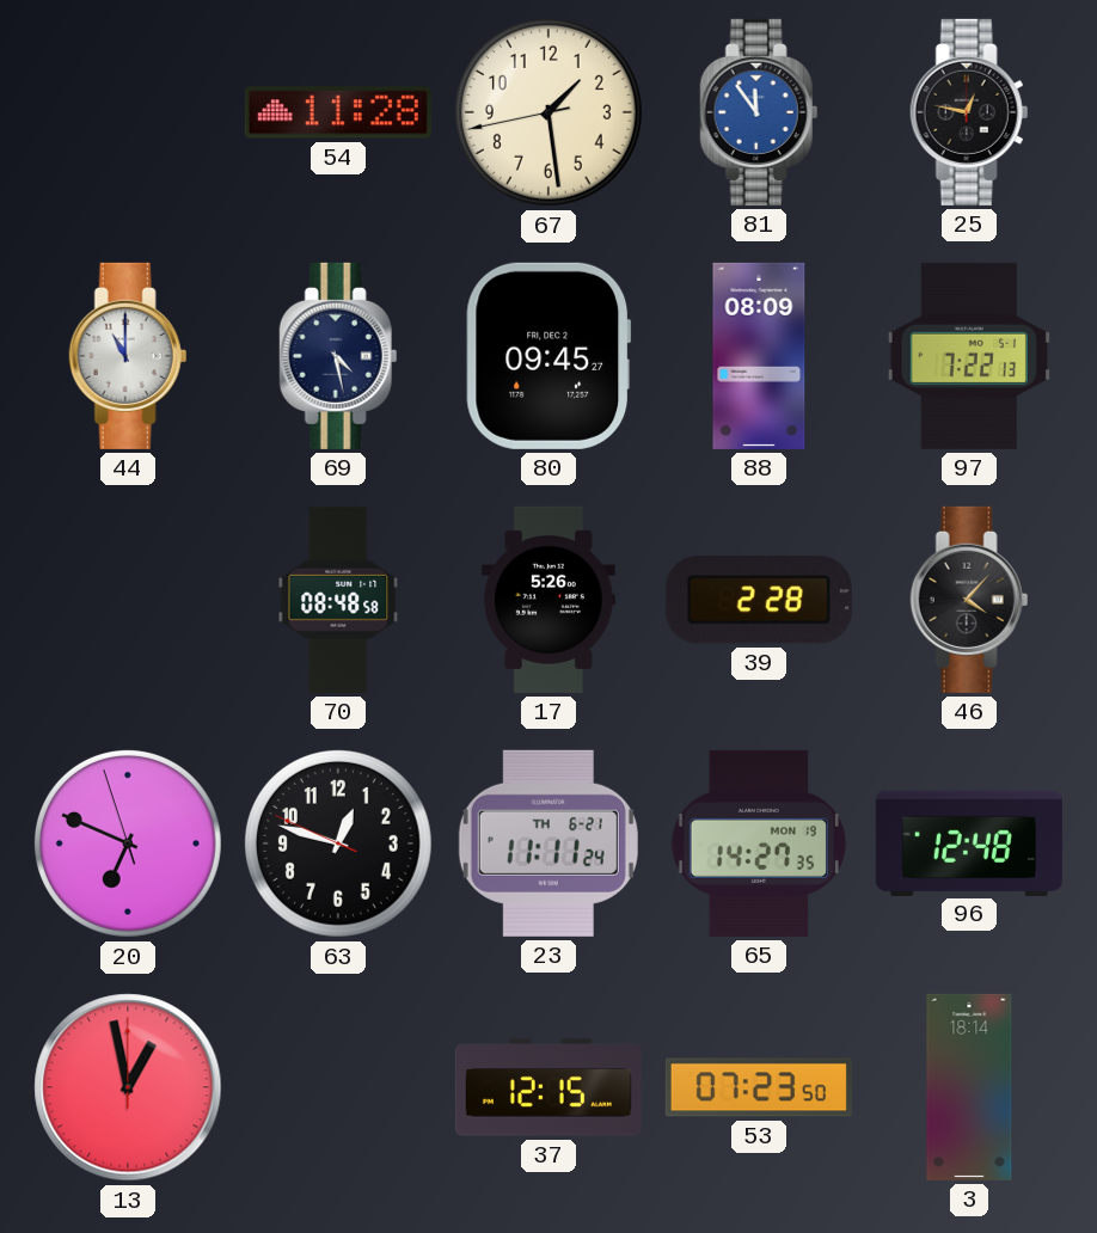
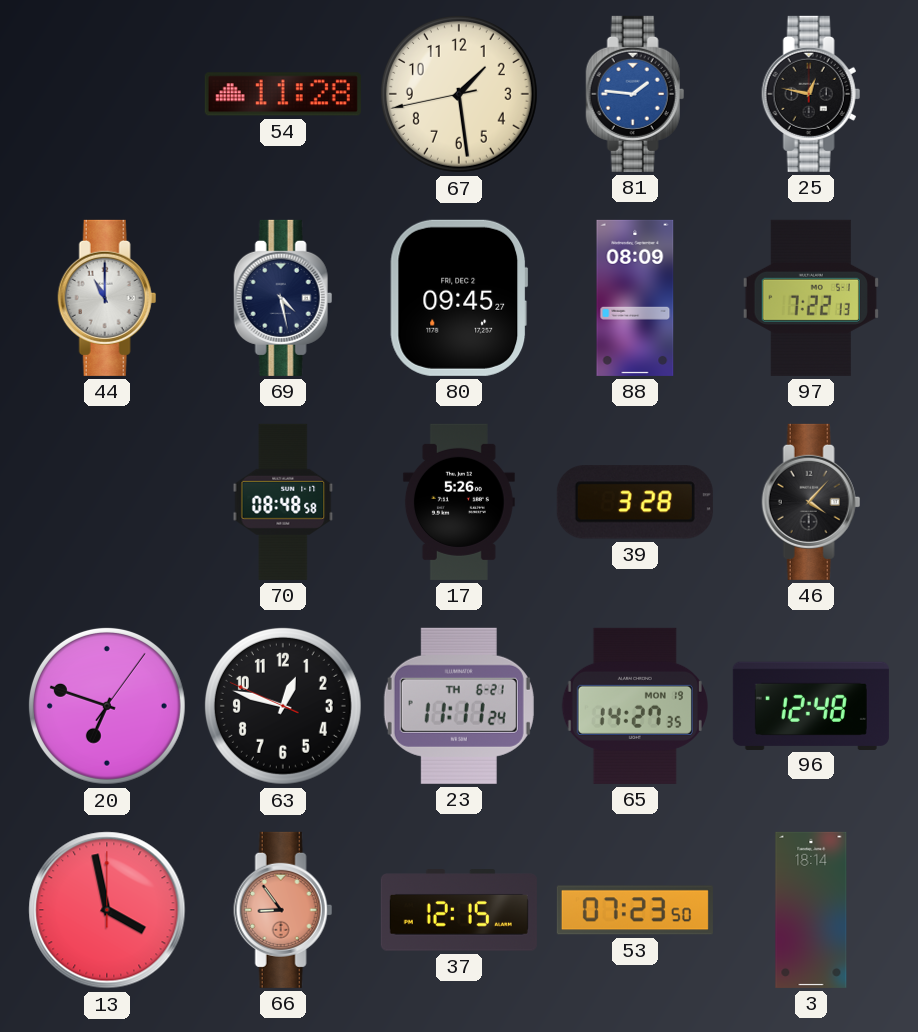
81: 11:54 -> 1:46
39: 2:28 -> 3:28
20: 6:48:57 -> 6:48:06
13: 12:58 -> 3:58
66: none -> 8:54
